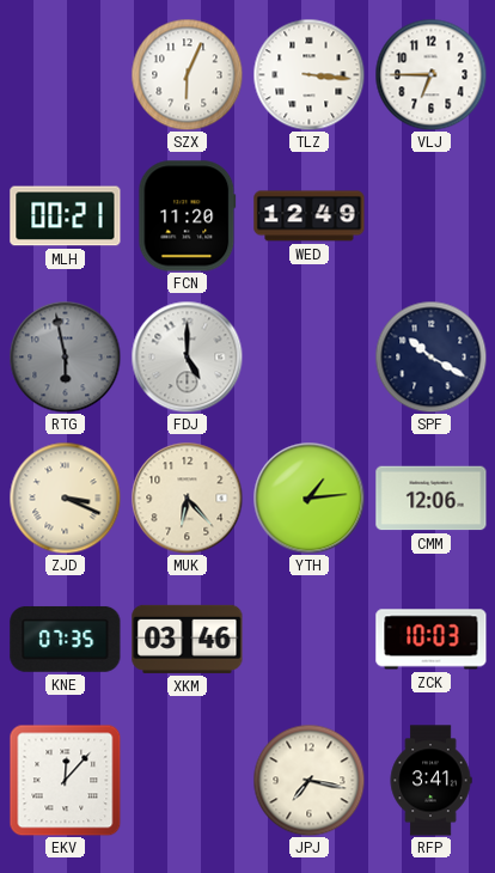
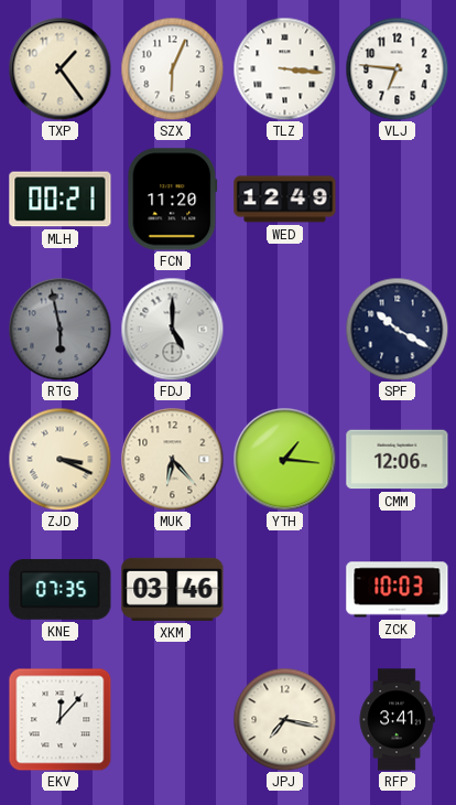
TXP: none -> 1:24
VLJ: 6:45 -> 6:46
YTH: 1:14 -> 1:16
